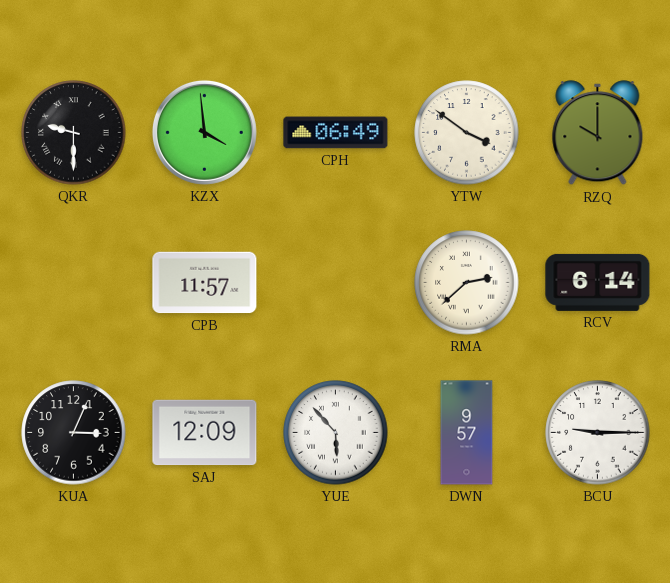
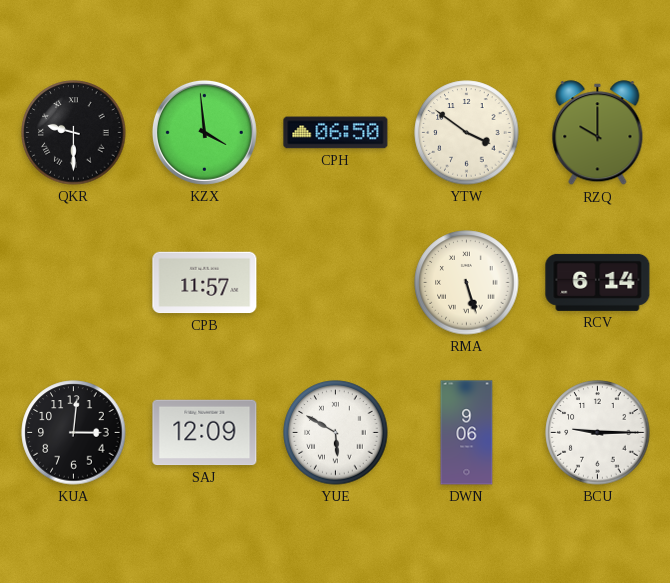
CPH: 06:49 -> 06:50
RMA: 2:38 -> 5:27
KUA: 3:04 -> 3:01
YUE: 5:53 -> 5:50
DWN: 9:57 -> 9:06
